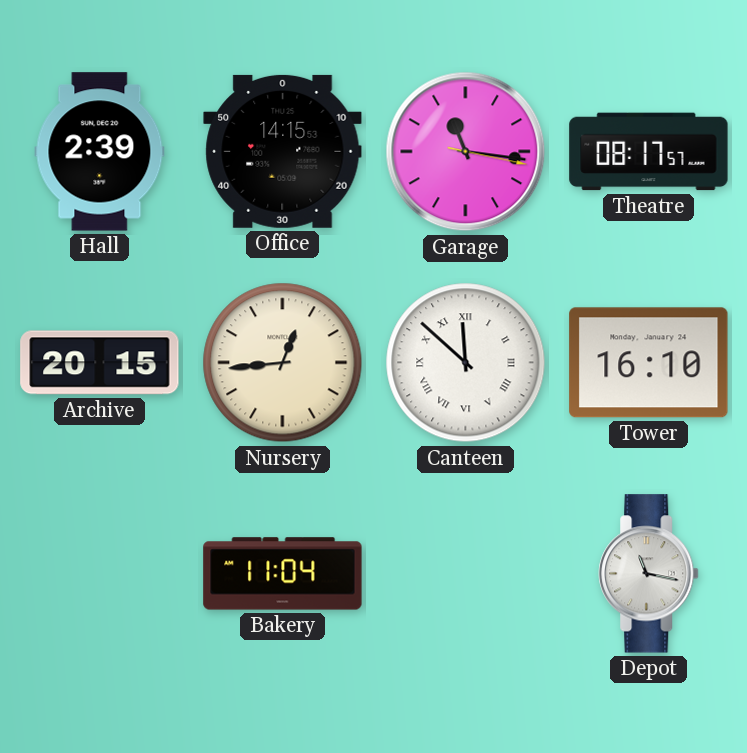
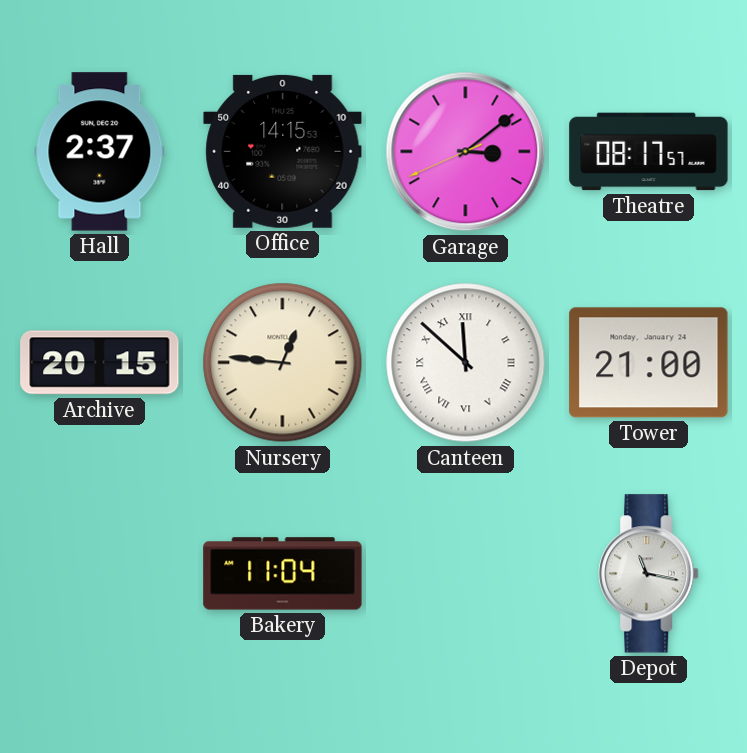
Hall: 2:39 -> 2:37
Garage: 11:16 -> 3:08
Nursery: 12:44 -> 12:46
Tower: 16:10 -> 21:00
